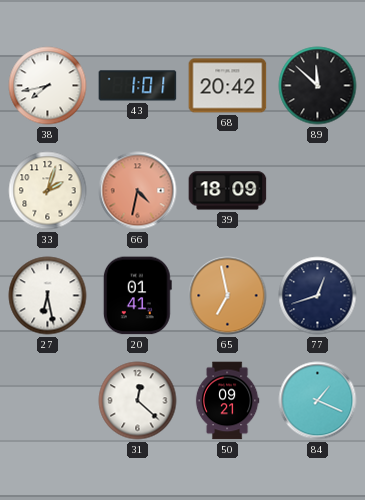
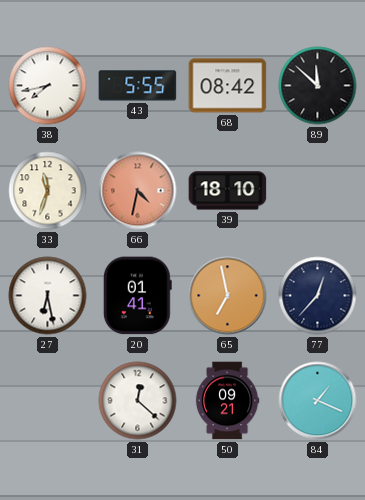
43: 1:01 -> 5:55
68: 20:42 -> 08:42
33: 2:03 -> 11:33
39: 18:09 -> 18:10
77: 12:42 -> 12:37
